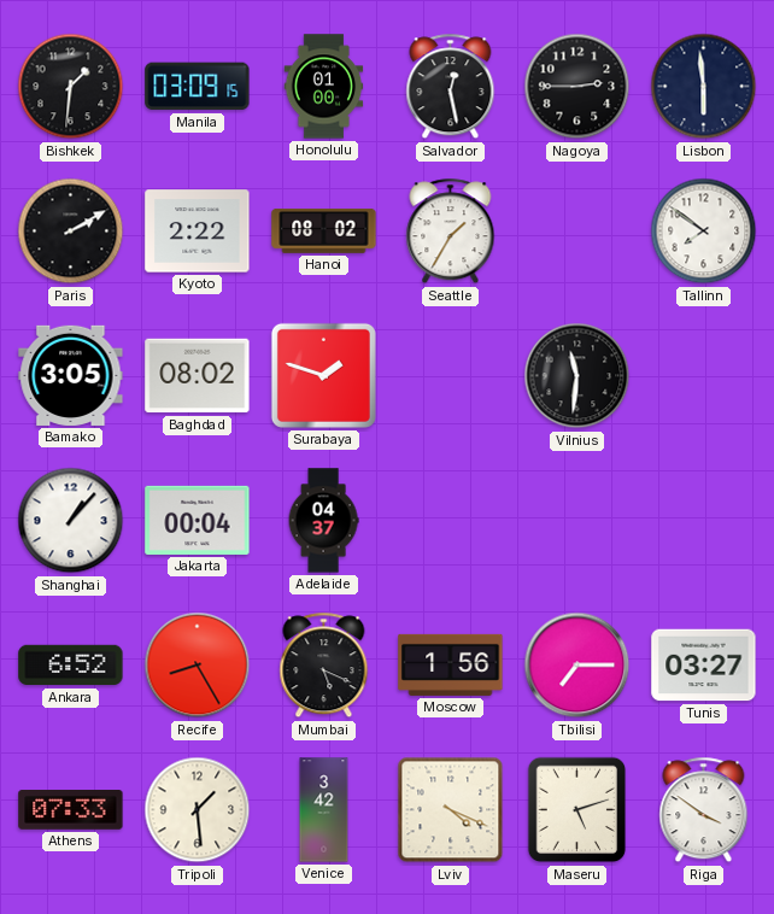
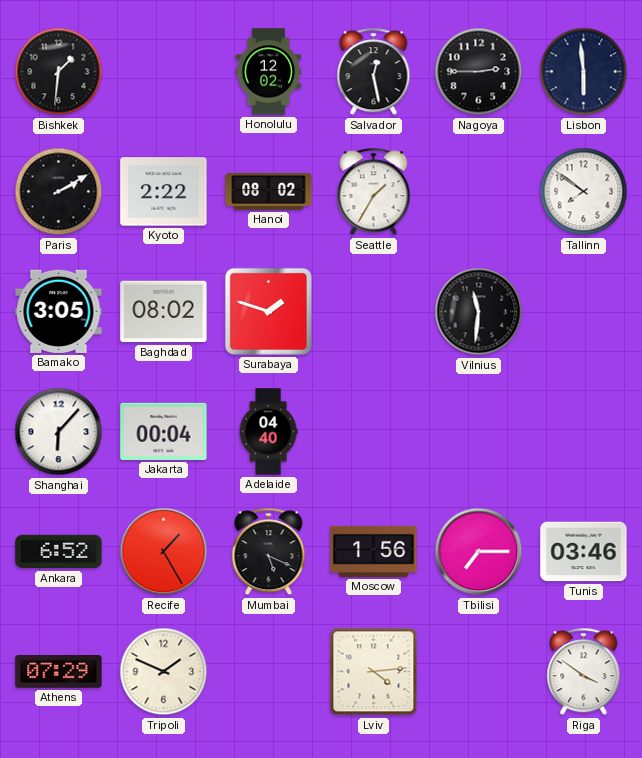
Manila: 03:09 -> none
Honolulu: 01:00 -> 12:02
Shanghai: 1:07 -> 6:07
Adelaide: 04:37 -> 04:40
Recife: 8:25 -> 1:25
Tunis: 03:27 -> 03:46
Athens: 07:33 -> 07:29
Tripoli: 1:29 -> 1:49
Venice: 3:42 -> none
Lviv: 4:19 -> 4:14
Maseru: 5:12 -> none
